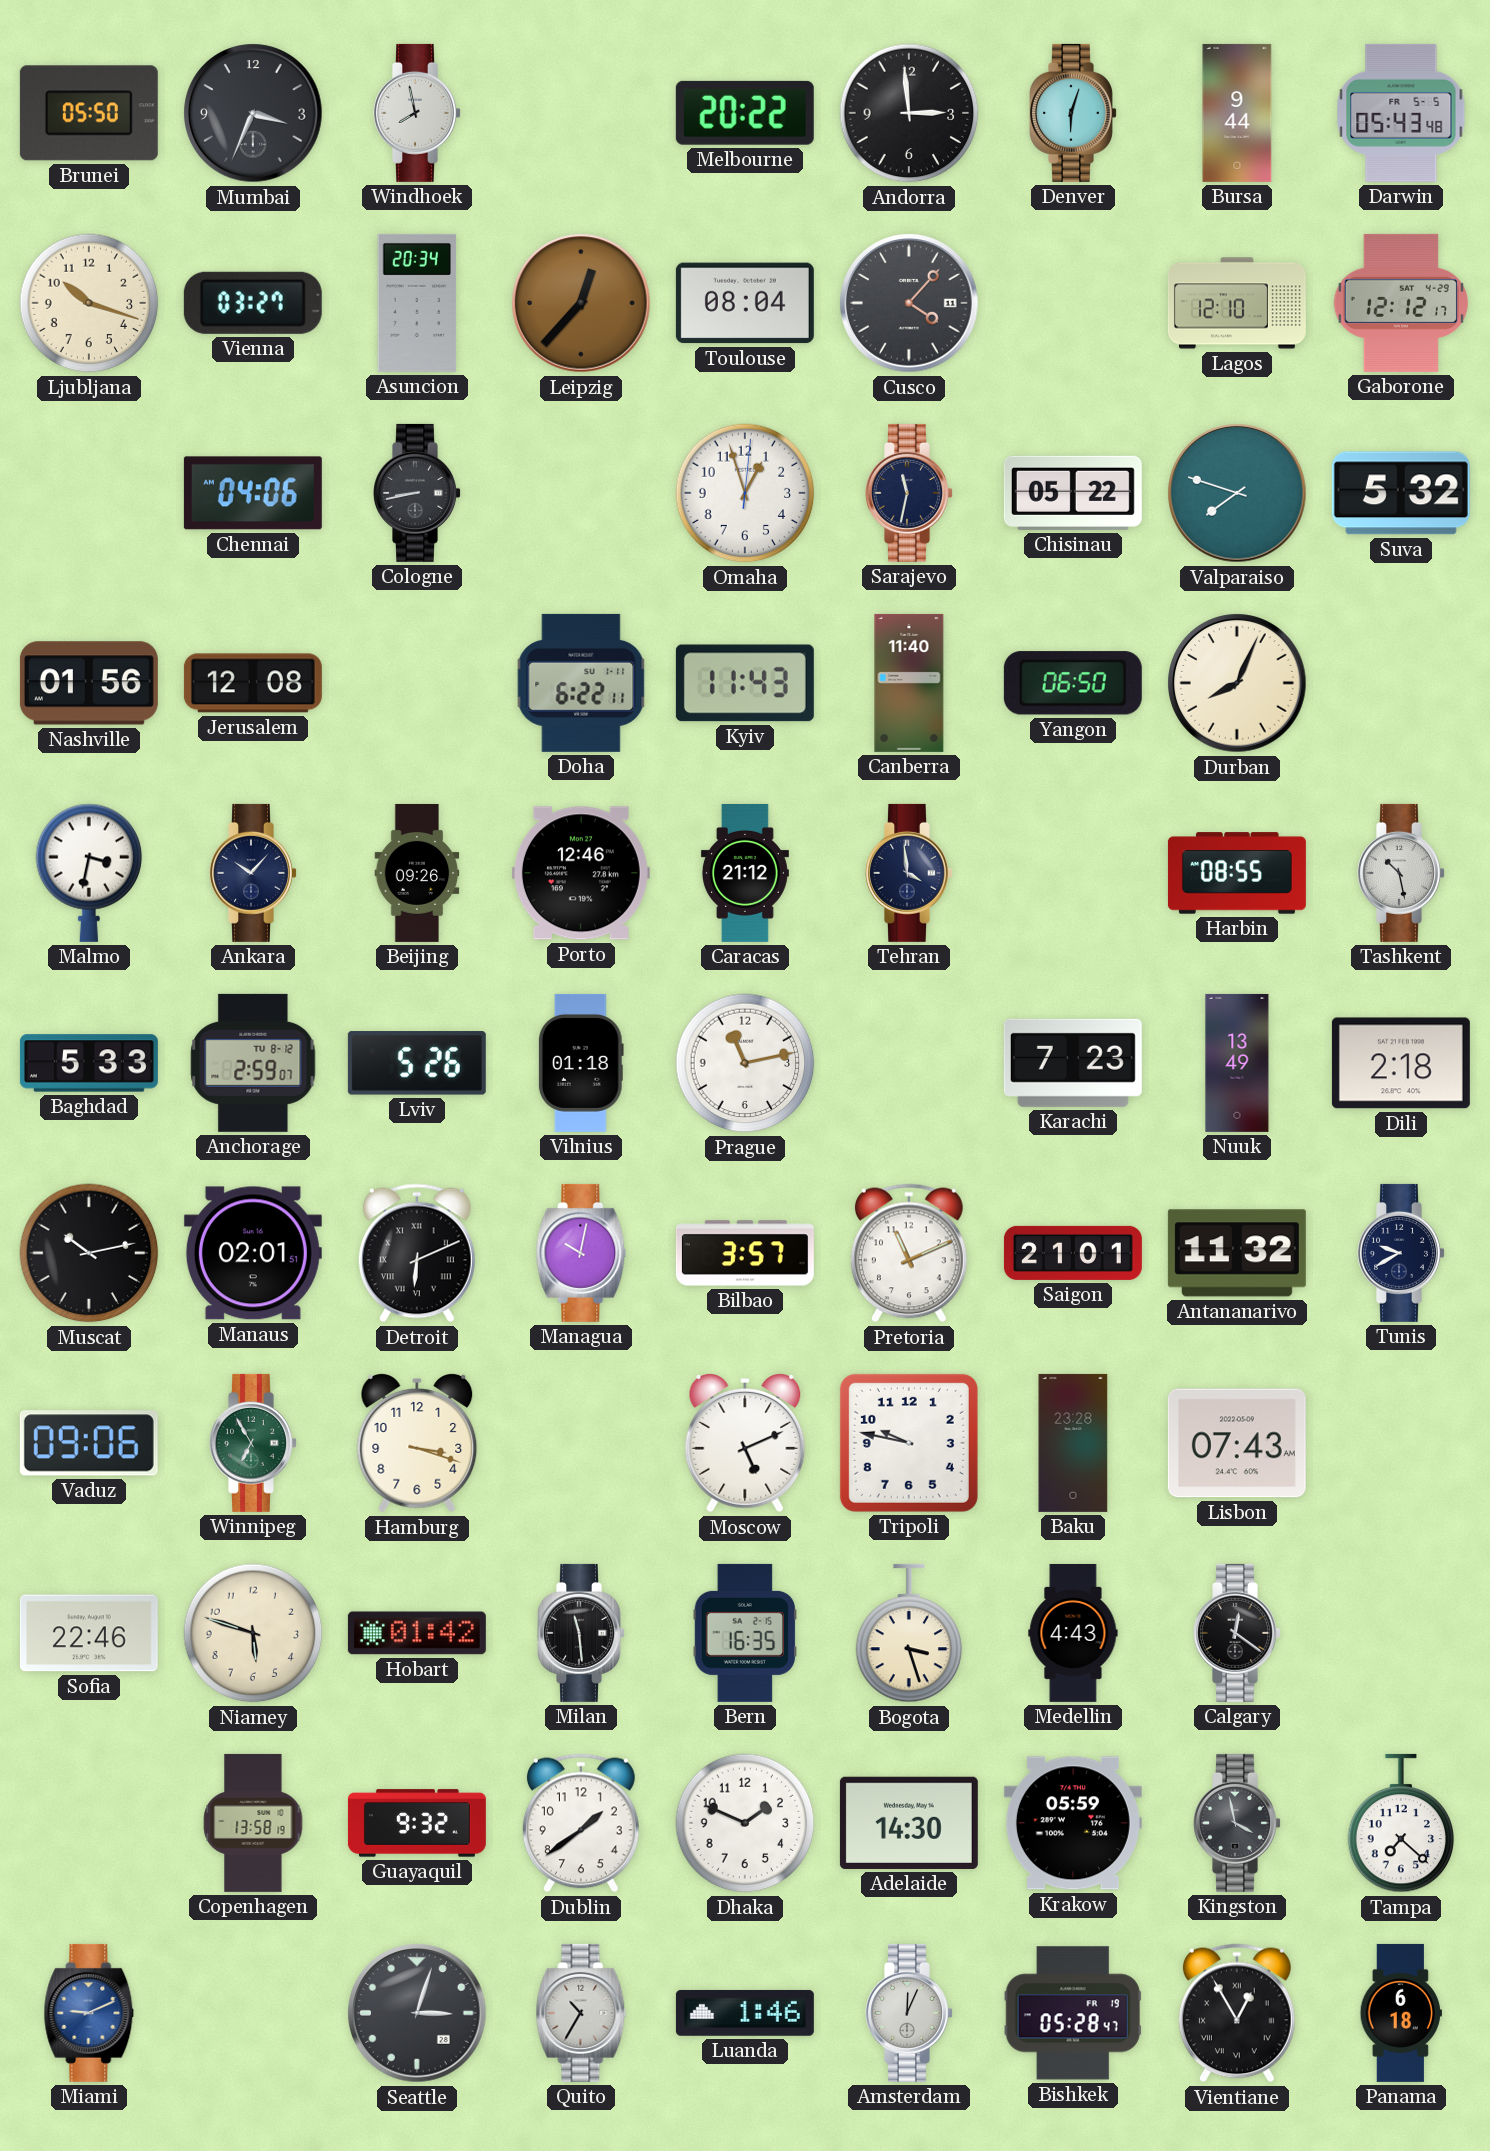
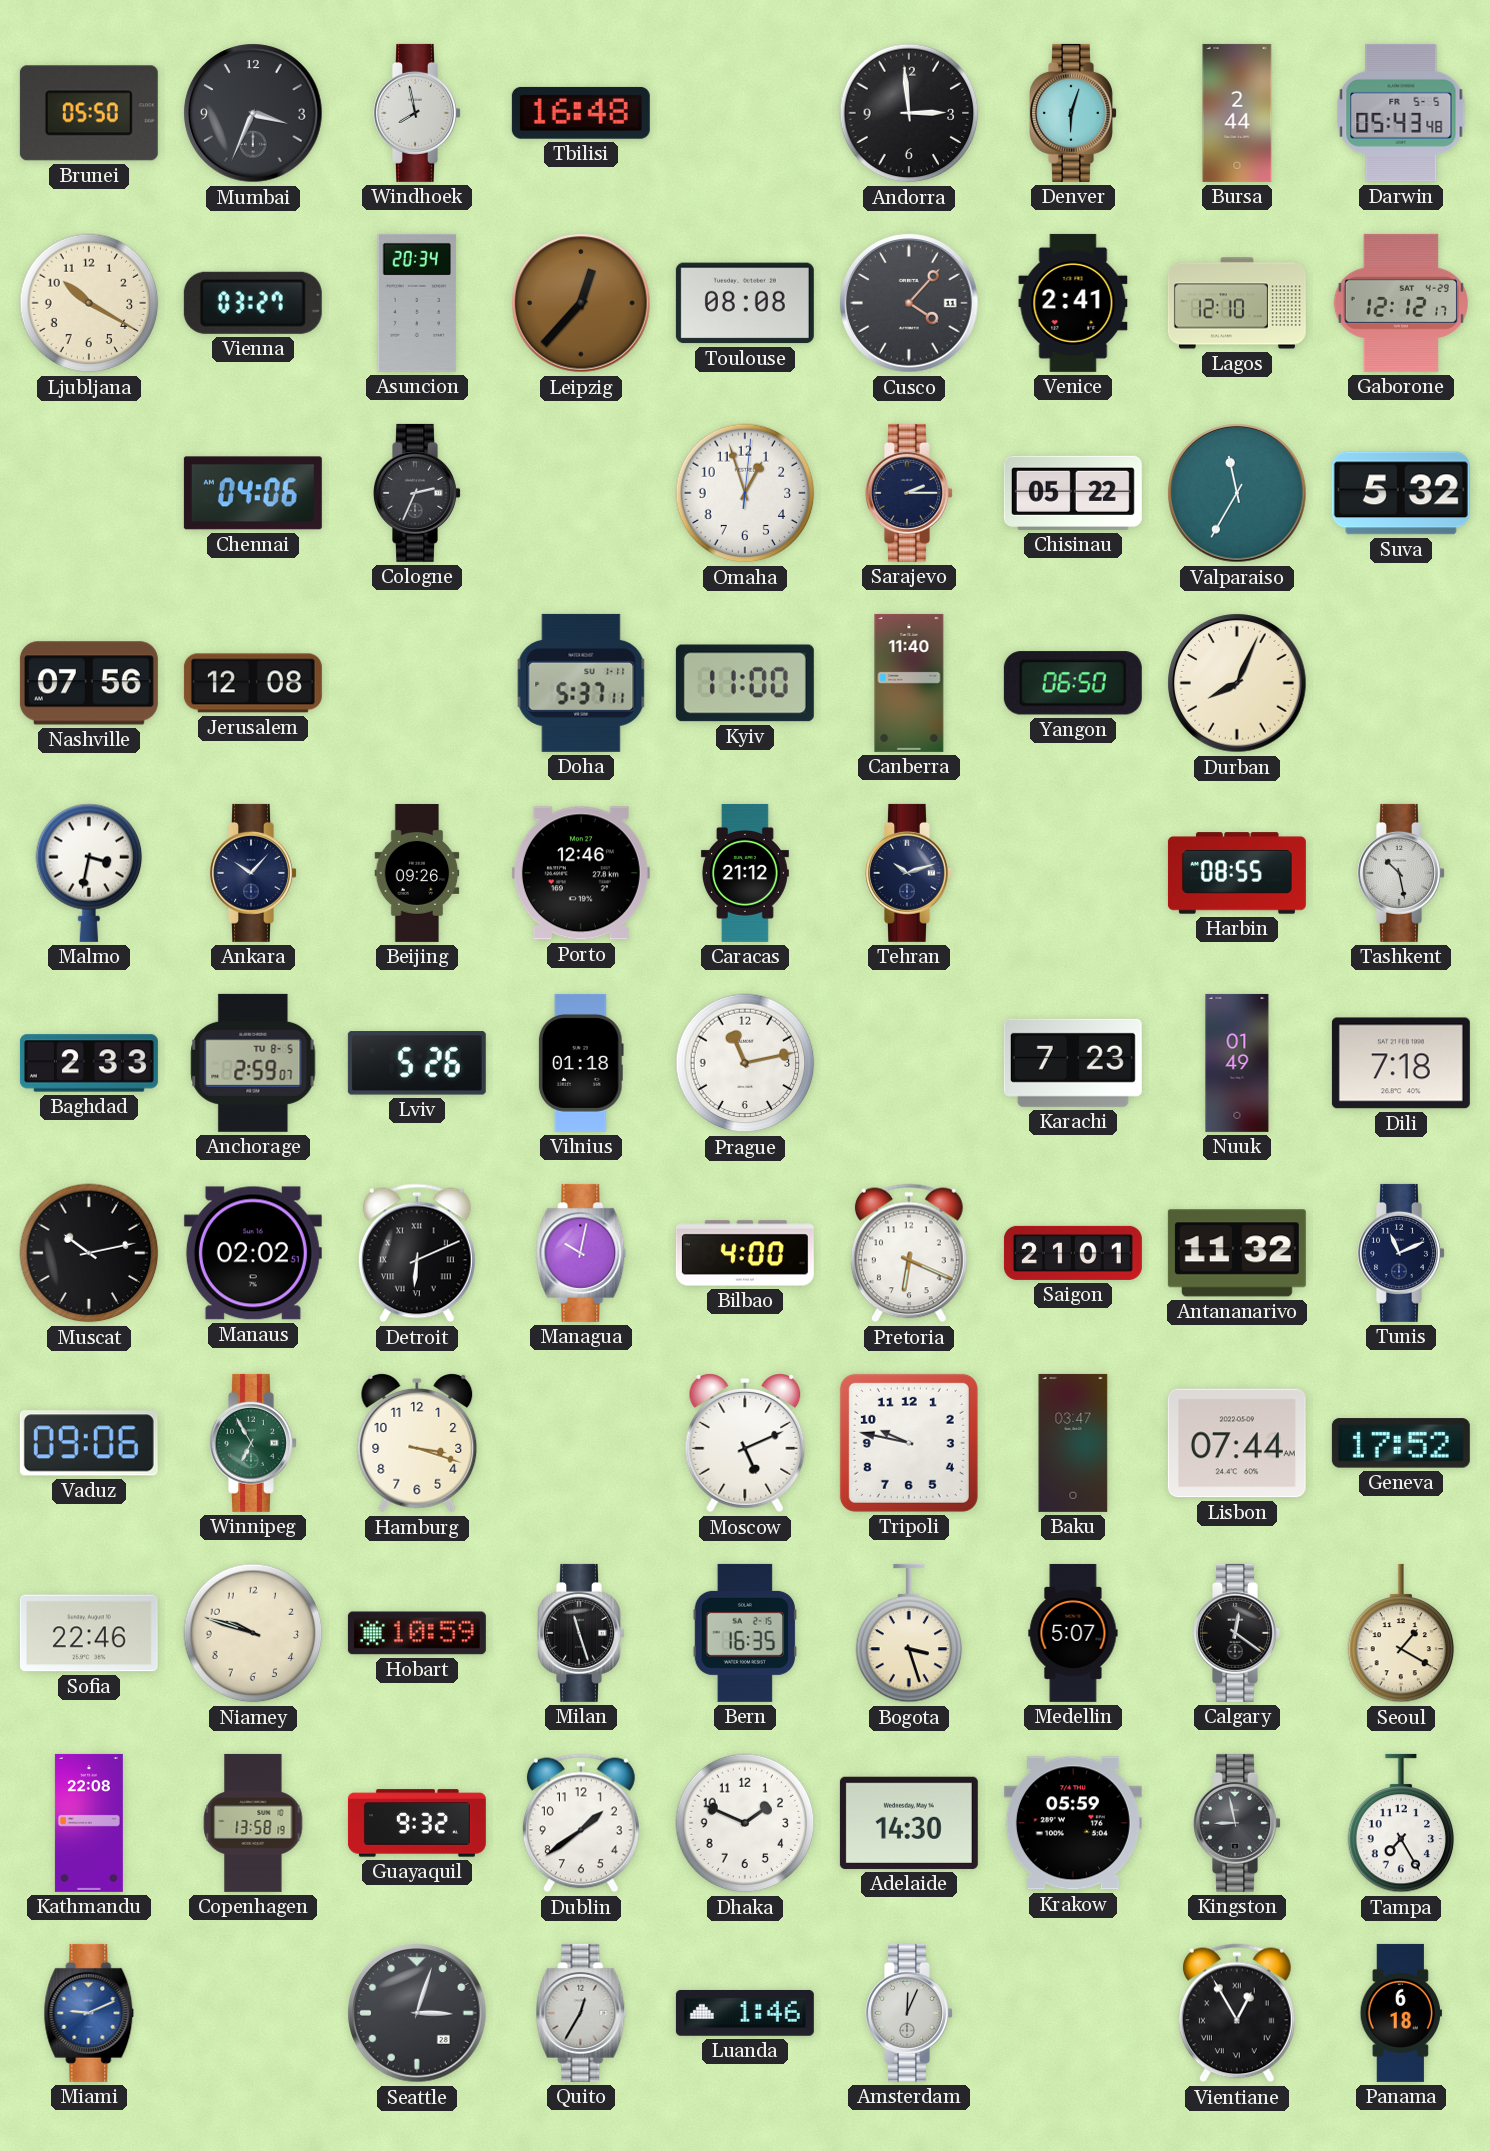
Tbilisi: none -> 16:48
Melbourne: 20:22 -> none
Bursa: 9:44 -> 2:44
Ljubljana: 10:18 -> 10:20
Toulouse: 08:04 -> 08:08
Venice: none -> 2:41
Cologne: 8:43 -> 2:34
Sarajevo: 11:32 -> 2:15
Valparaiso: 7:48 -> 11:35
Nashville: 01:56 -> 07:56
Doha: 6:22 -> 5:37
Kyiv: 11:43 -> 11:00
Tehran: 3:59 -> 10:12
Baghdad: 5:33 -> 2:33
Anchorage date: TU 8-12 -> TU 8-5
Nuuk: 13:49 -> 01:49
Dili: 2:18 -> 7:18
Manaus: 02:01 -> 02:02
Bilbao: 3:57 -> 4:00
Pretoria: 11:11 -> 6:19
Tunis: 9:40 -> 11:11
Baku: 23:28 -> 03:47
Lisbon: 07:43 -> 07:44
Geneva: none -> 17:52
Niamey: 5:48 -> 9:48
Hobart: 01:42 -> 10:59
Milan: 11:29 -> 11:27
Medellin: 4:43 -> 5:07
Seoul: none -> 1:20
Kathmandu: none -> 22:08
Kingston: 3:58 -> 8:58
Tampa: 7:22 -> 7:25
Quito: 10:35 -> 12:35
Bishkek: 05:28 -> none
